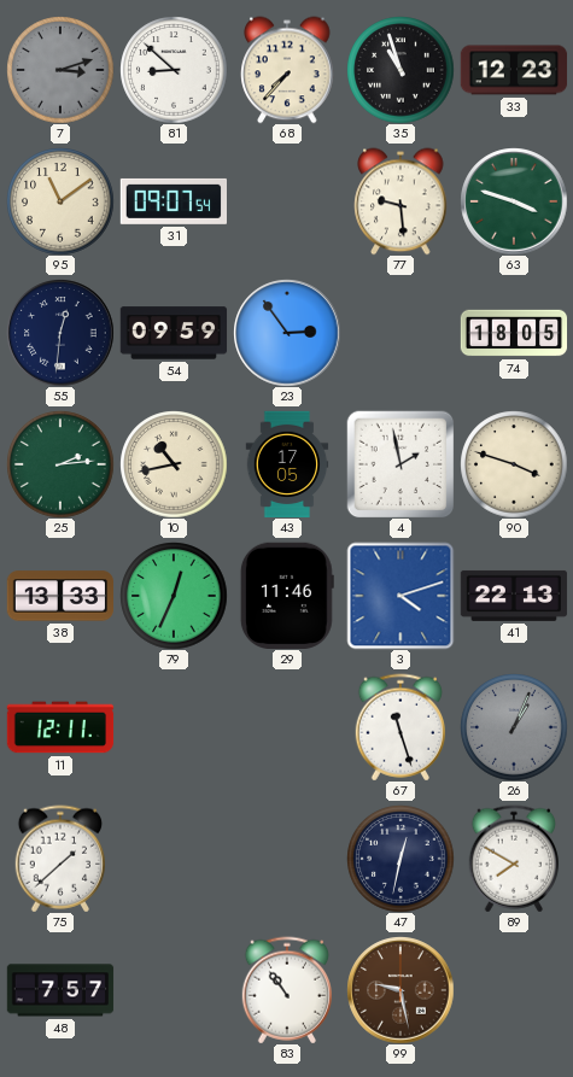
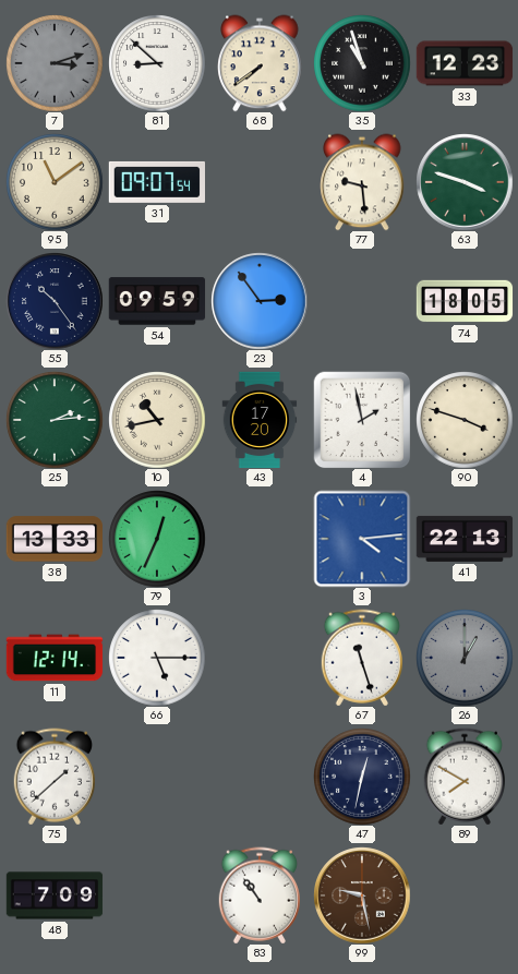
68: 7:37 -> 7:39
55: 12:31 -> 10:24
43: 17:05 -> 17:20
29: 11:46 -> none
3: 4:12 -> 4:14
11: 12:11 -> 12:14
66: none -> 5:15
26: 1:04 -> 1:00
48: 7:57 -> 7:09
